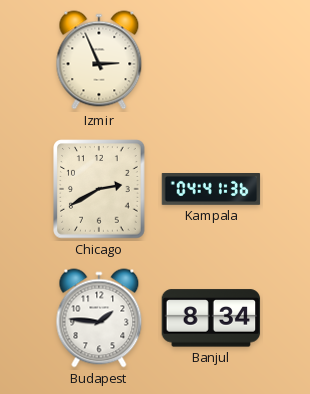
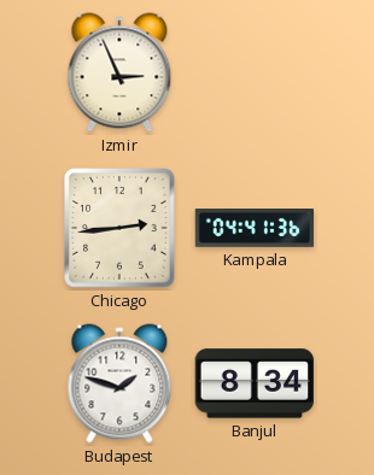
Chicago: 2:40 -> 2:44
Budapest: 1:46 -> 1:48
